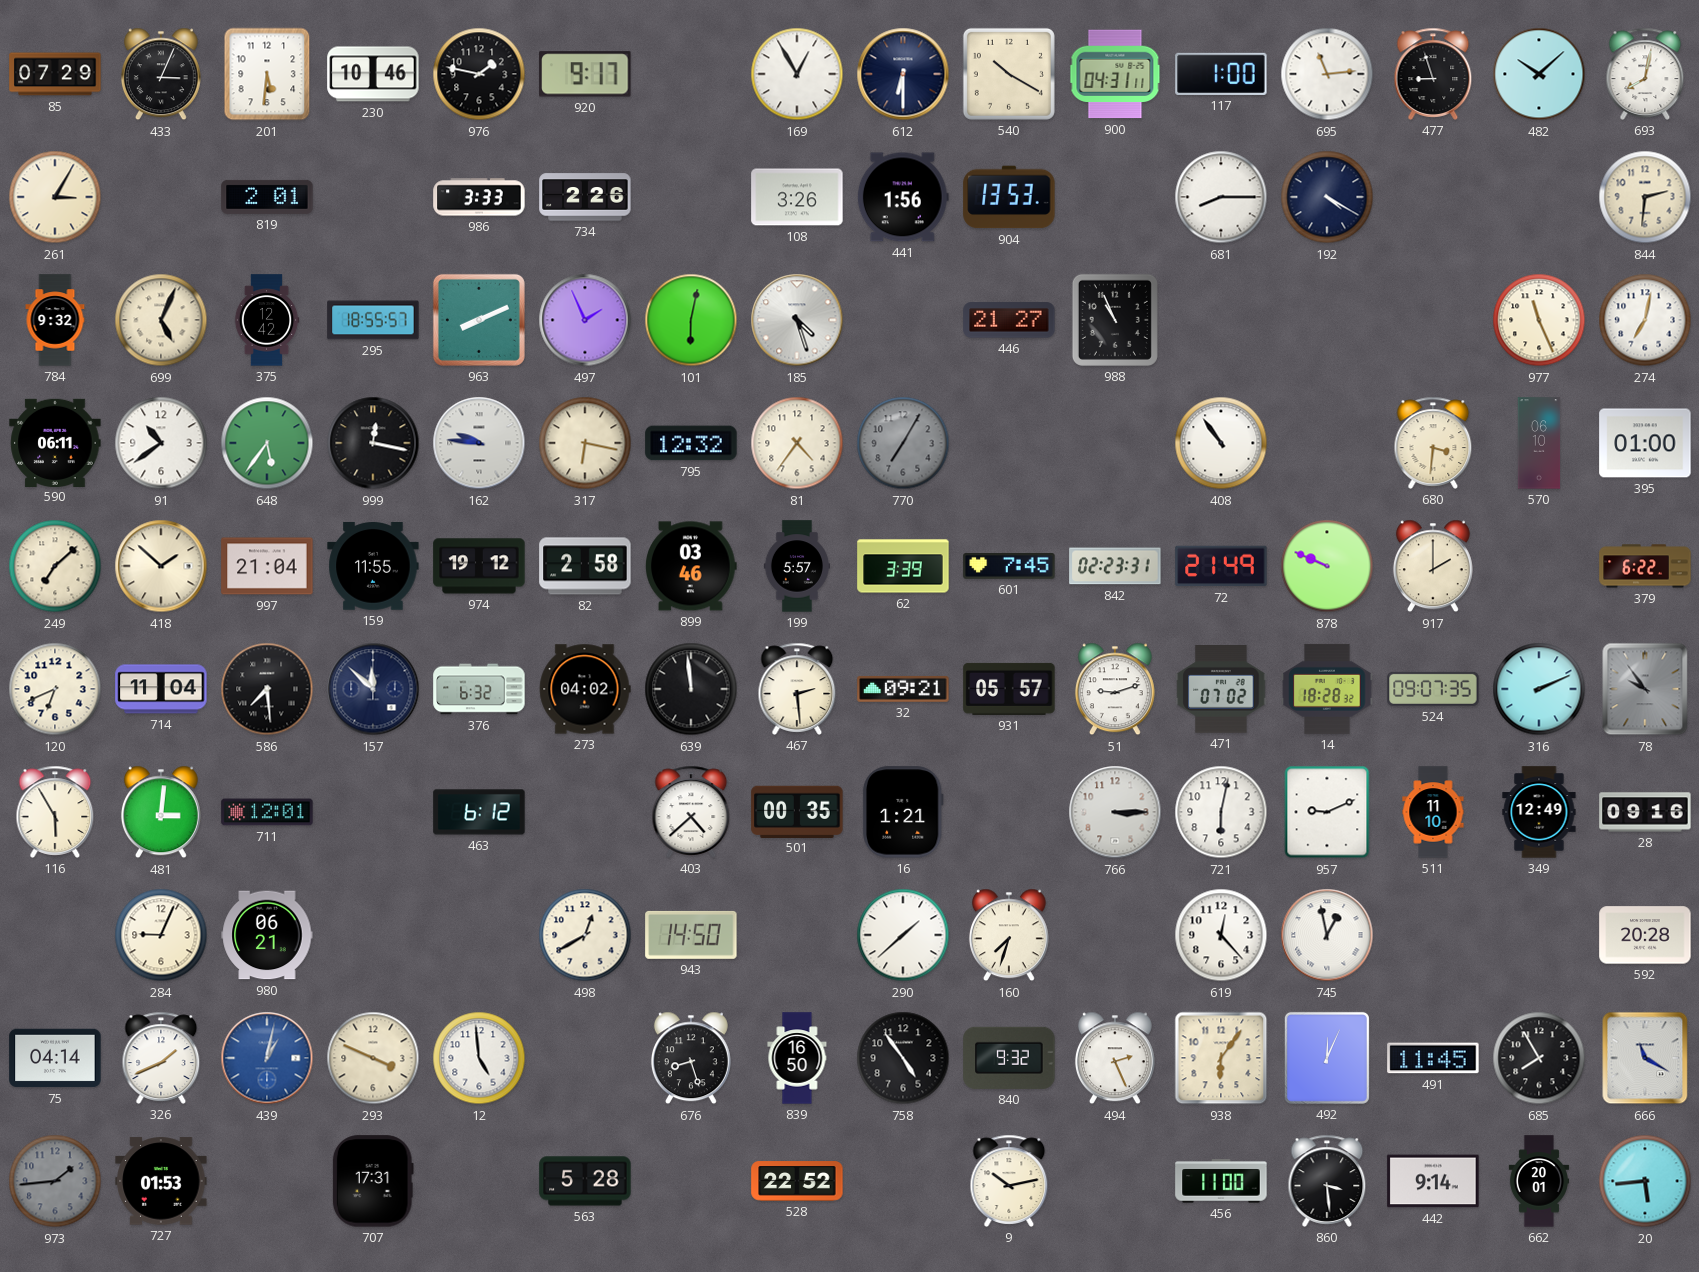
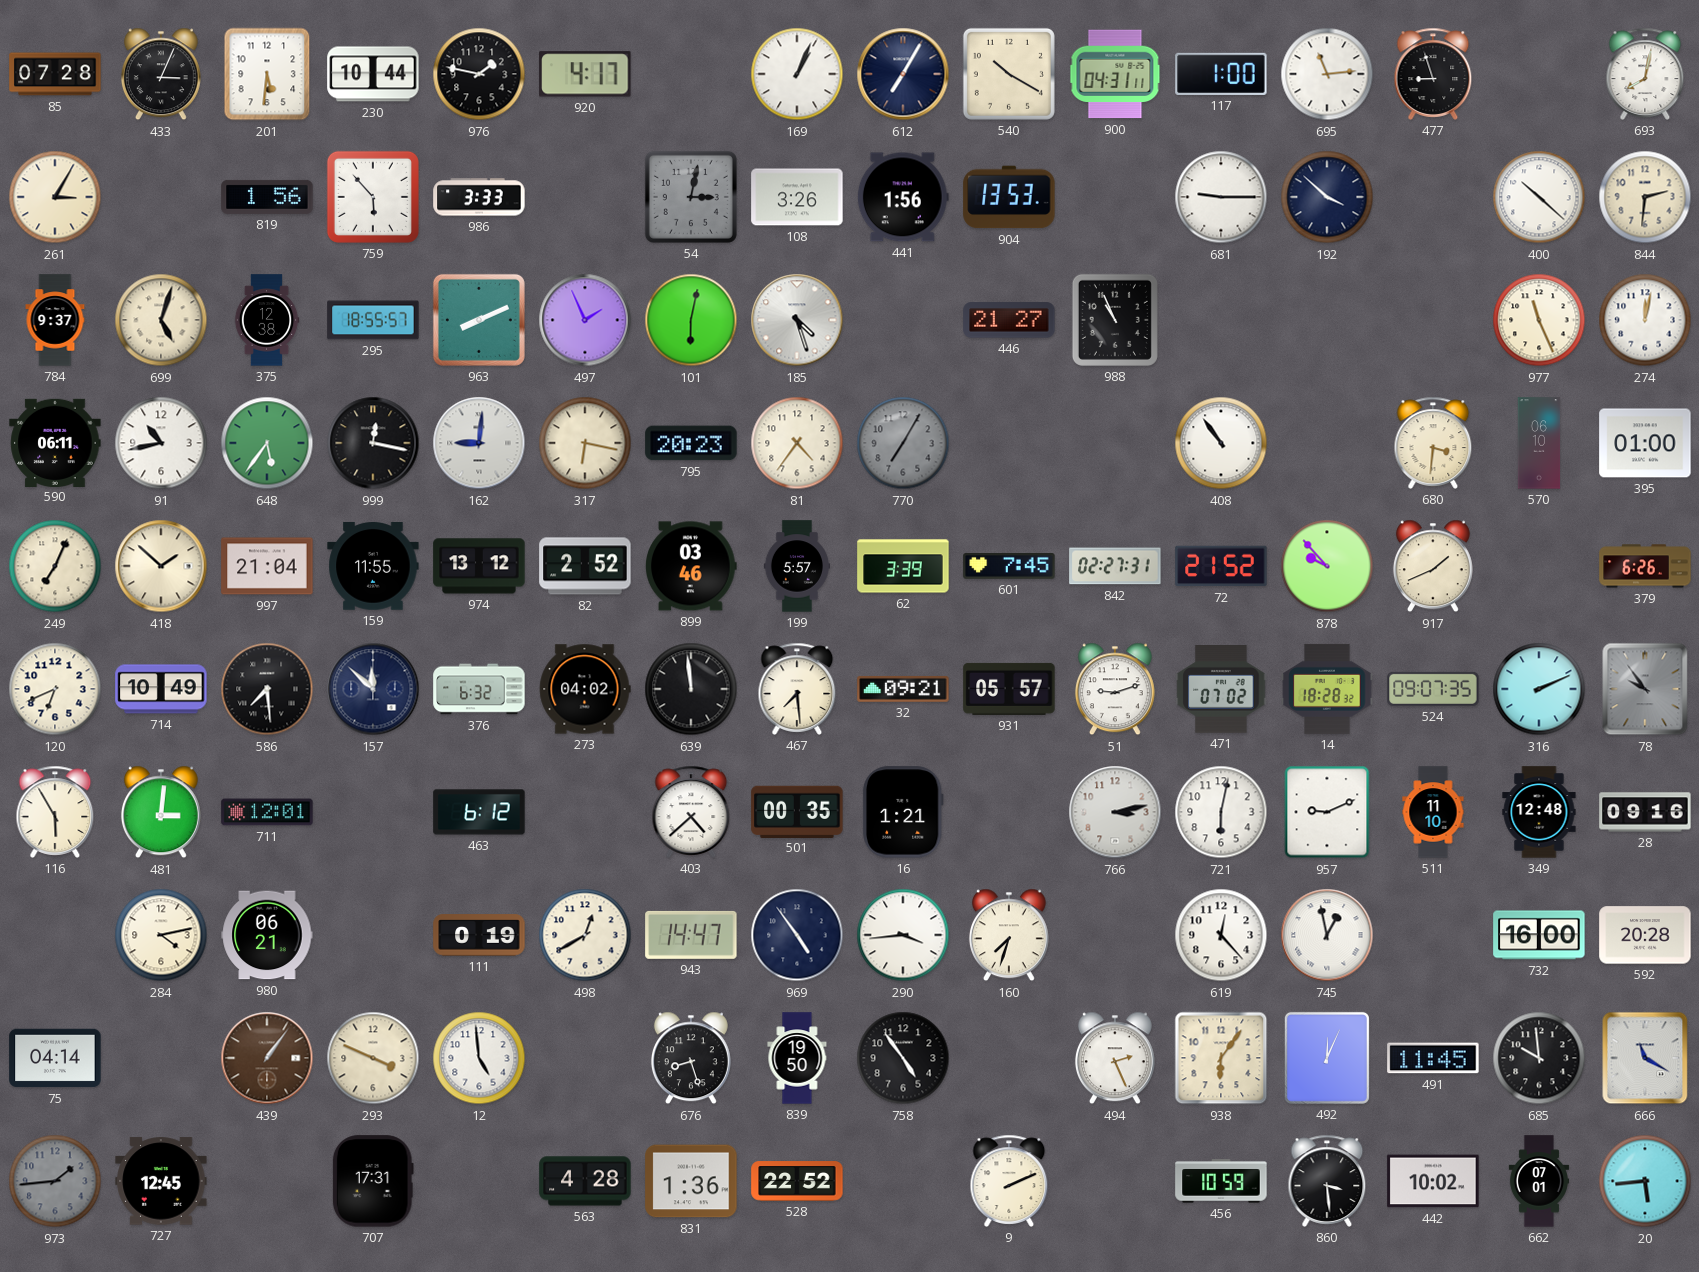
85: 07:29 -> 07:28
230: 10:46 -> 10:44
920: 9:17 -> 4:17
169: 12:55 -> 1:04
612: 6:30 -> 7:05
482: 10:08 -> none
819: 2:01 -> 1:56
759: none -> 5:53
734: 2:26 -> none
54: none -> 3:02
681: 8:15 -> 9:15
192: 4:20 -> 3:52
400: none -> 10:22
784: 9:32 -> 9:37
699: 5:04 -> 5:03
375: 12:42 -> 12:38
274: 7:02 -> 12:02
91: 10:39 -> 10:43
162: 9:46 -> 9:01
795: 12:32 -> 20:23
249: 7:08 -> 7:04
974: 19:12 -> 13:12
82: 2:58 -> 2:52
842: 02:23 -> 02:27
72: 21:49 -> 21:52
878: 9:49 -> 9:53
917: 2:00 -> 1:41
379: 6:22 -> 6:26
714: 11:04 -> 10:49
467: 2:29 -> 7:29
766: 3:15 -> 3:13
349: 12:49 -> 12:48
284: 9:04 -> 4:13
111: none -> 0:19
943: 14:50 -> 14:47
969: none -> 4:54
290: 1:38 -> 3:44
732: none -> 16:00
326: 1:41 -> none
439: 1:02 -> 1:06
439 dial: blue -> brown
839: 16:50 -> 19:50
840: 9:32 -> none
685: 7:55 -> 9:59
727: 01:53 -> 12:45
563: 5:28 -> 4:28
831: none -> 1:36
9: 10:13 -> 2:11
456: 11:00 -> 10:59
442: 9:14 -> 10:02
662: 20:01 -> 07:01
